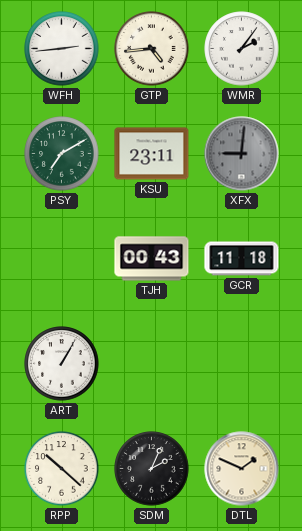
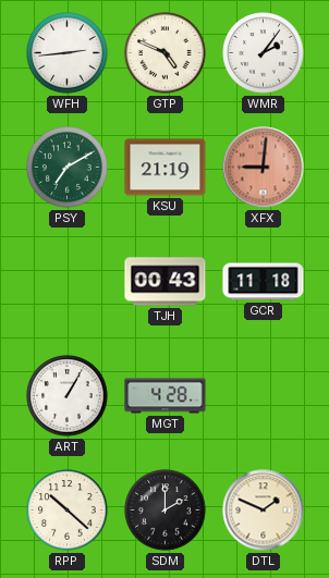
GTP: 4:44 -> 4:49
KSU: 23:11 -> 21:19
XFX dial: grey -> salmon
MGT: none -> 4:28
SDM: 2:04 -> 2:00
